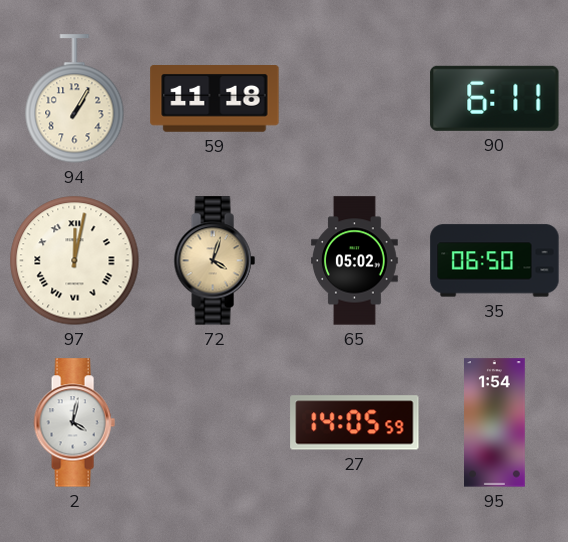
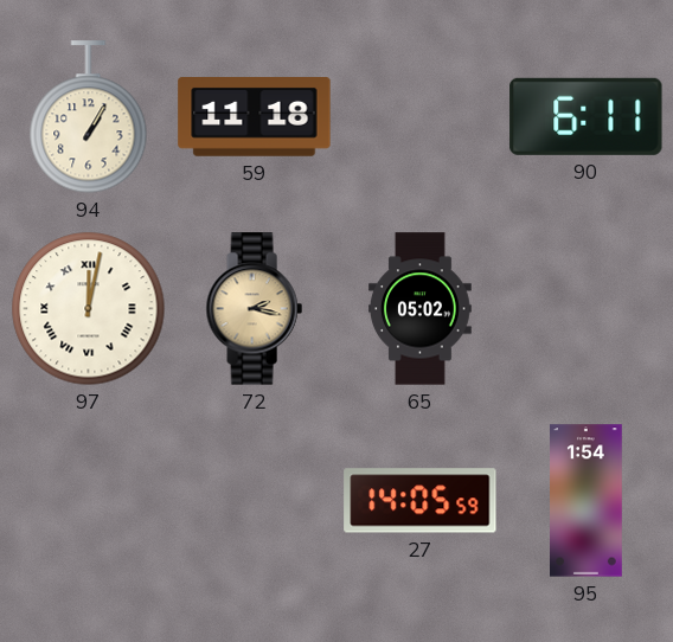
72: 4:03 -> 2:17
35: 06:50 -> none
2: 4:02 -> none
